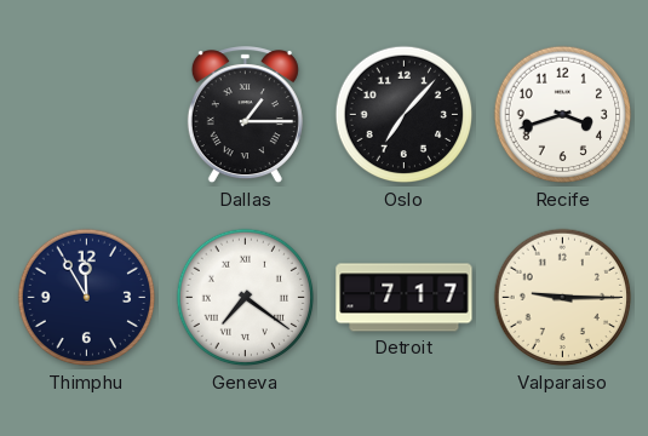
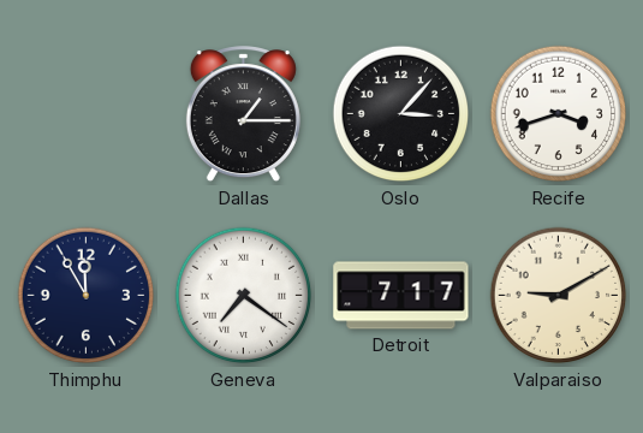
Oslo: 7:07 -> 3:07
Valparaiso: 9:15 -> 9:10
